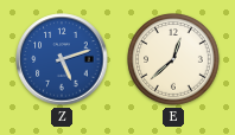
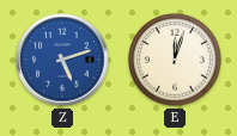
E: 12:38 -> 12:03
